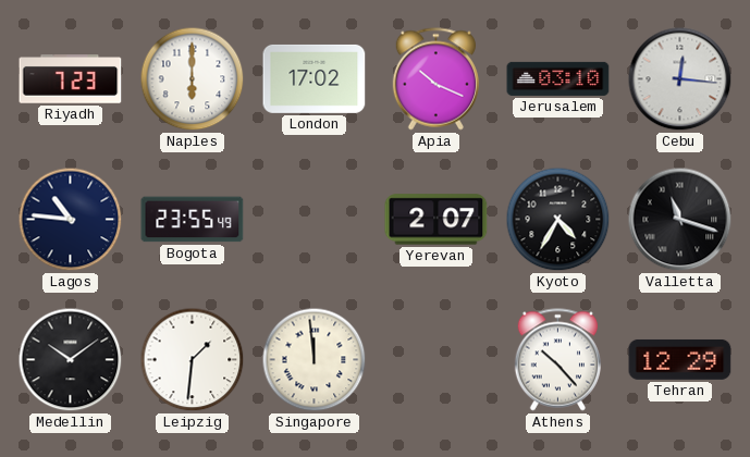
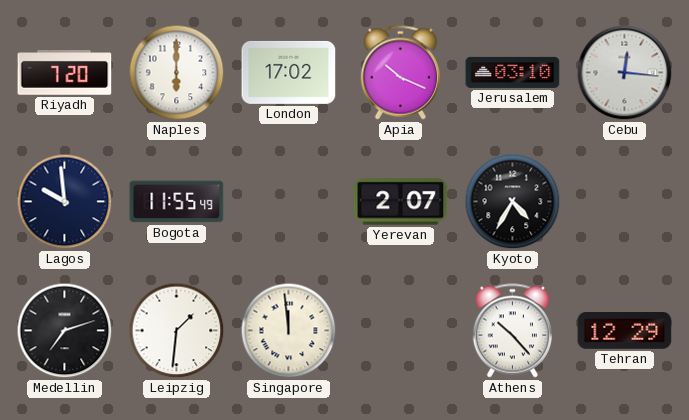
Riyadh: 7:23 -> 7:20
Lagos: 10:46 -> 9:59
Bogota: 23:55 -> 11:55
Valletta: 11:18 -> none
Medellin: 10:09 -> 7:12
